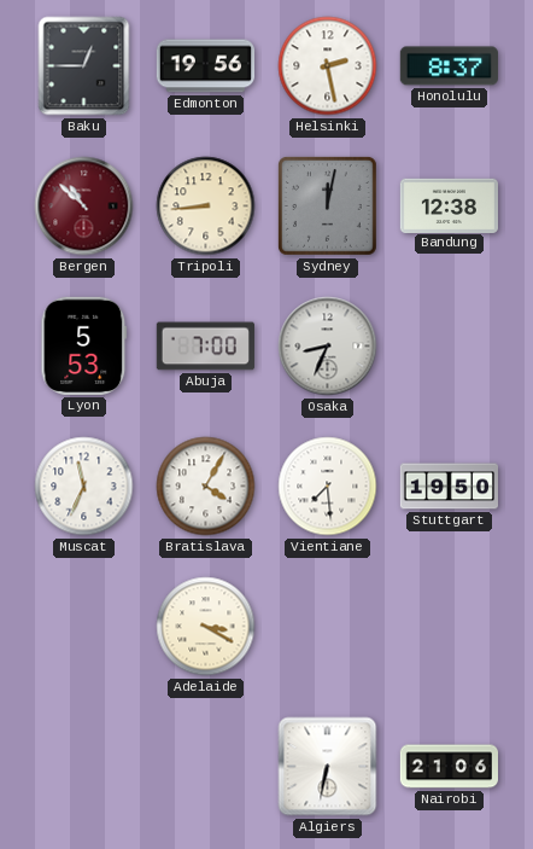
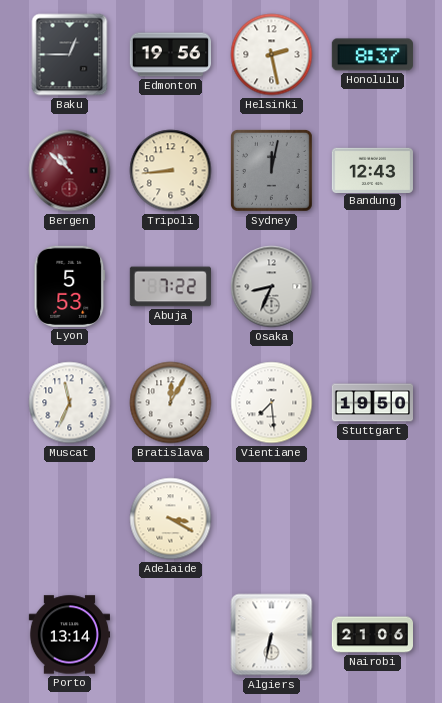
Bandung: 12:38 -> 12:43
Abuja: 7:00 -> 7:22
Bratislava: 4:05 -> 12:05
Porto: none -> 13:14
